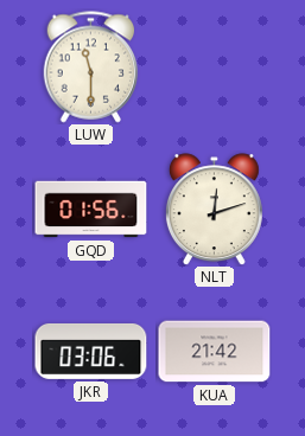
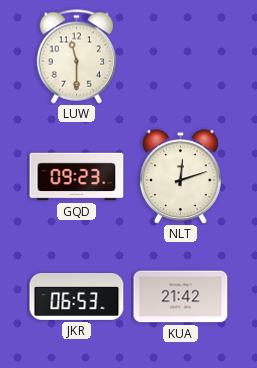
GQD: 01:56 -> 09:23
JKR: 03:06 -> 06:53
